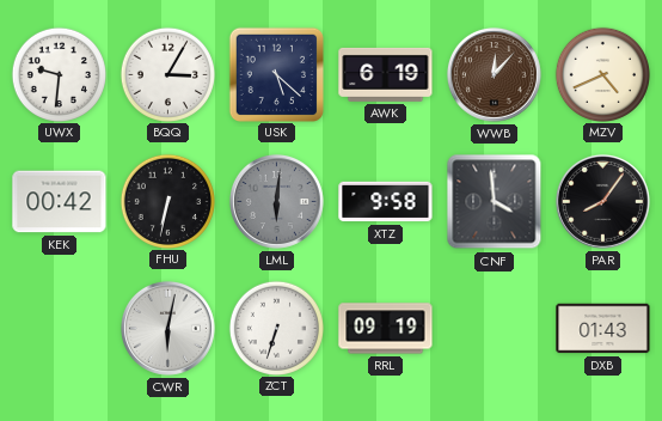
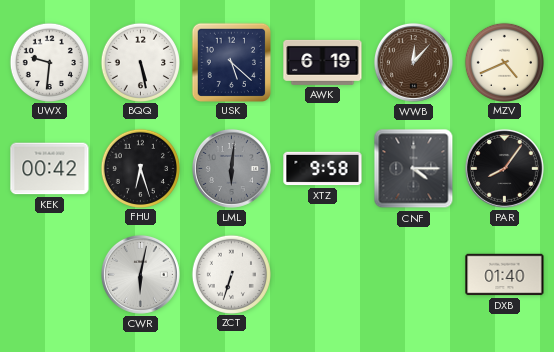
BQQ: 3:05 -> 5:28
FHU: 6:32 -> 6:27
CNF: 3:59 -> 4:15
RRL: 09:19 -> none
DXB: 01:43 -> 01:40
